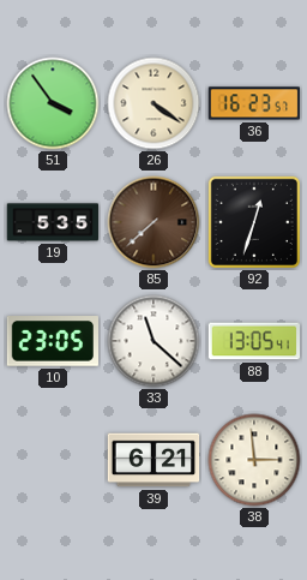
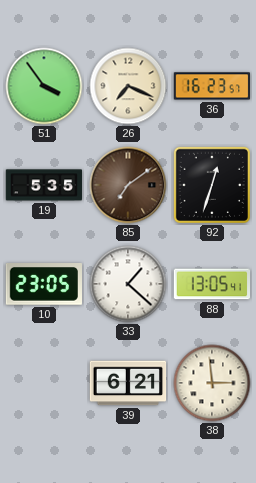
26: 4:21 -> 7:19
85: 7:38 -> 7:09
33: 11:22 -> 1:22
